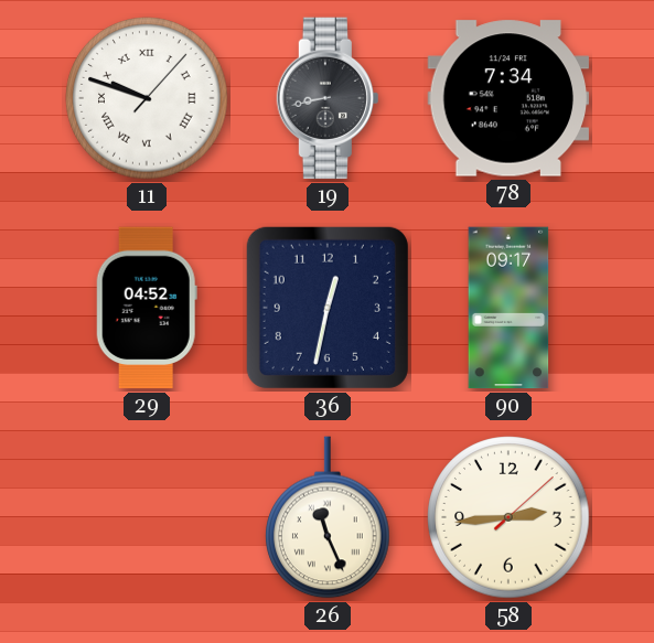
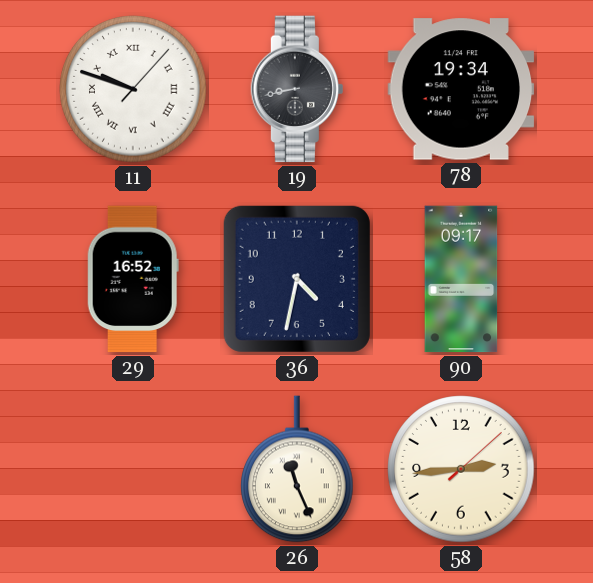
78: 7:34 -> 19:34
29: 04:52 -> 16:52
36: 12:32 -> 4:32
